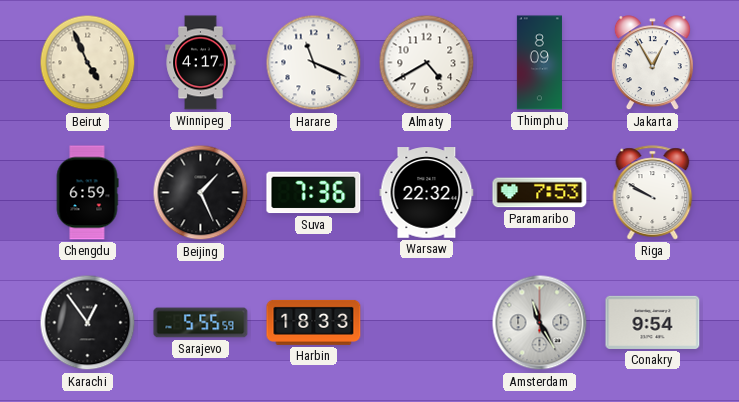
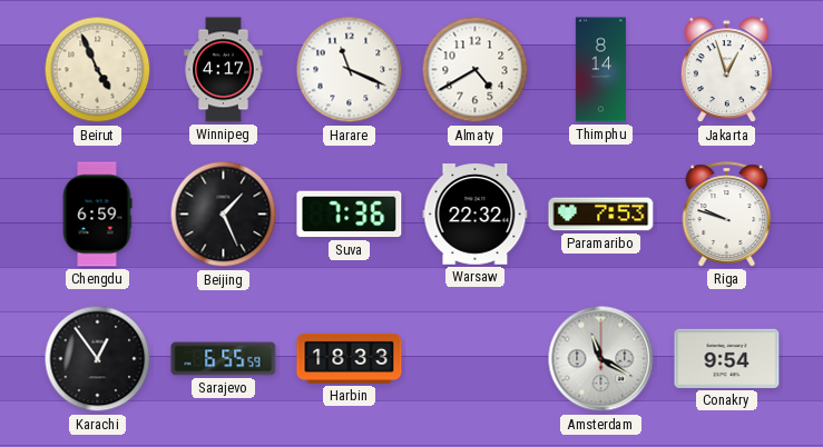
Thimphu: 8:09 -> 8:14
Jakarta: 12:55 -> 12:57
Riga: 9:50 -> 9:48
Sarajevo: 5:55 -> 6:55
Amsterdam: 11:25 -> 11:20
